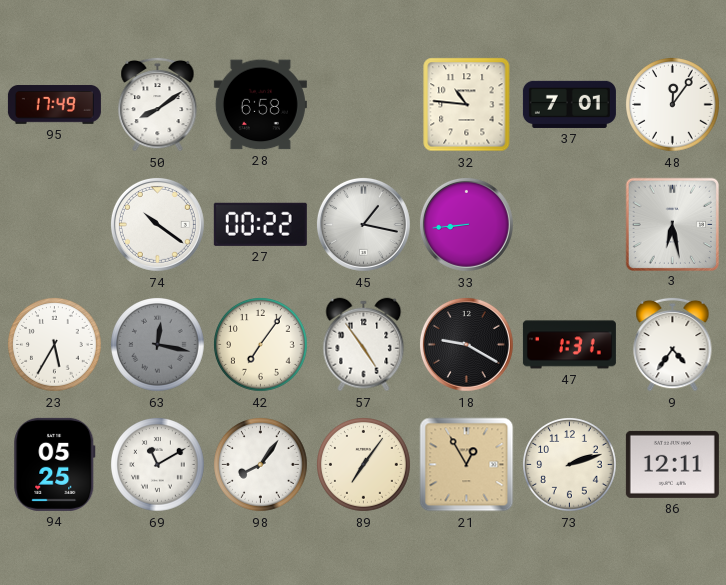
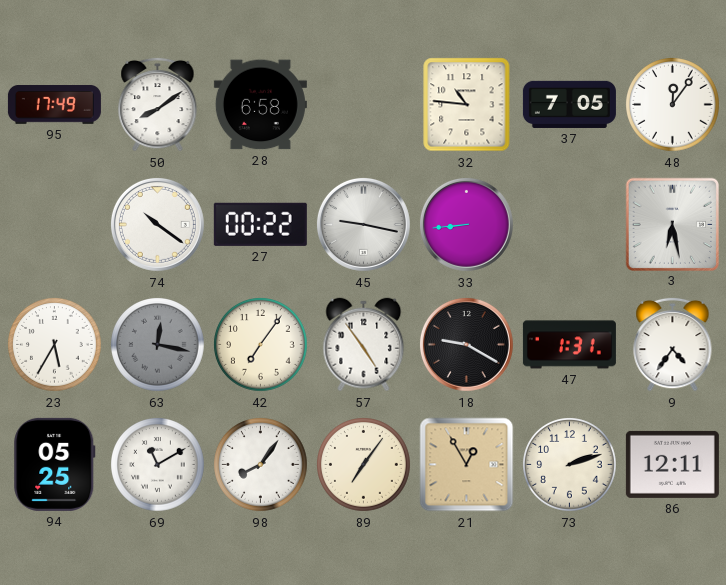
37: 7:01 -> 7:05
45: 1:17 -> 9:17
